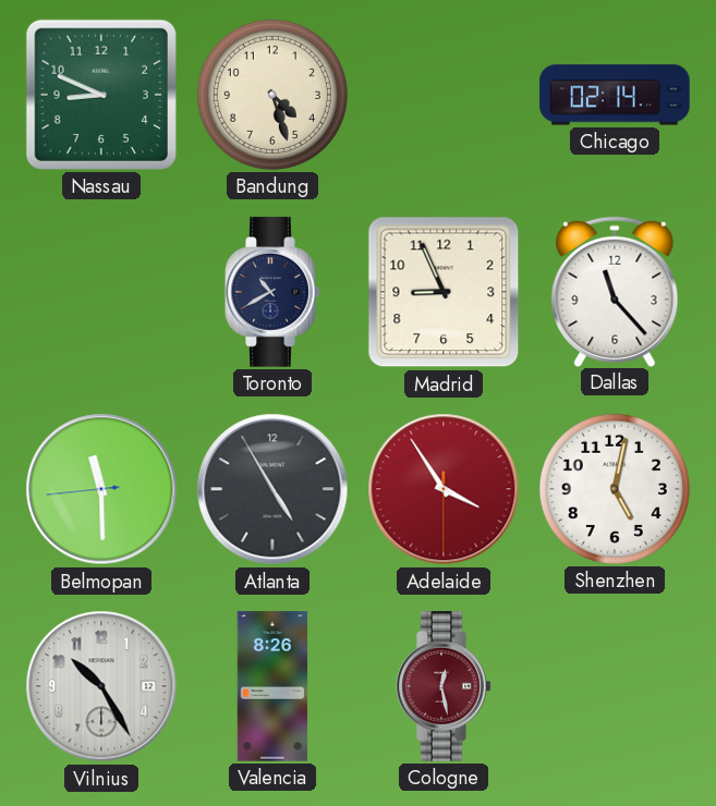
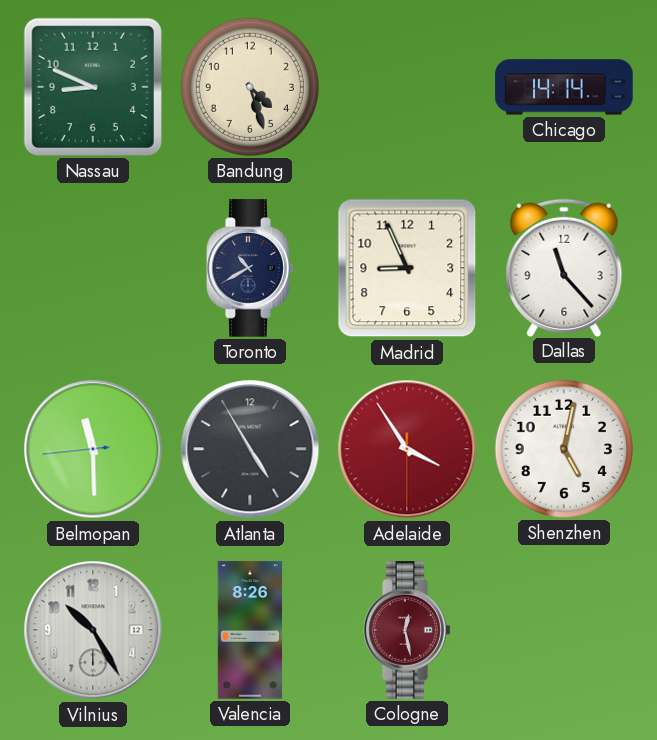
Chicago: 02:14 -> 14:14
